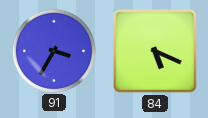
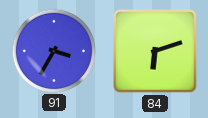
84: 5:19 -> 6:12
